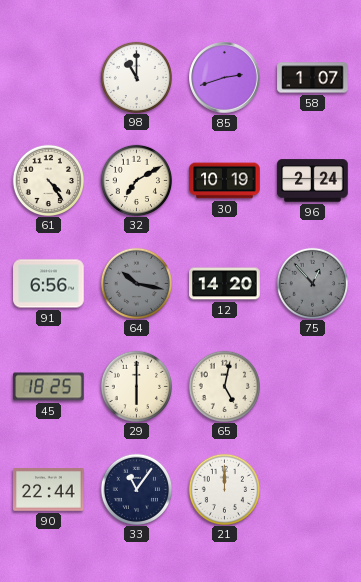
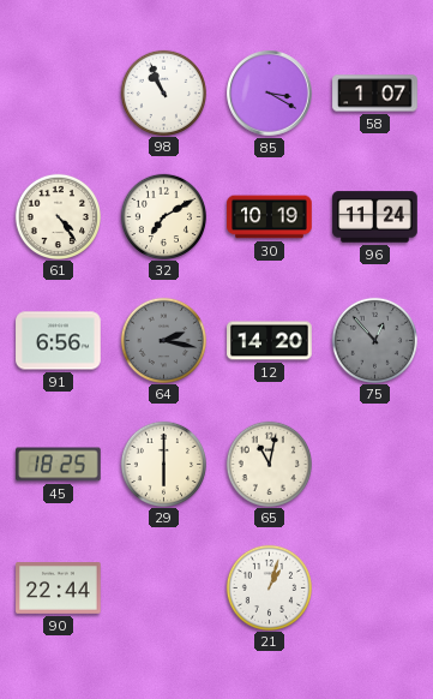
98: 11:00 -> 10:56
85: 2:42 -> 3:20
96: 2:24 -> 11:24
64: 10:17 -> 2:17
65: 5:02 -> 11:02
33: 11:06 -> none
21: 12:00 -> 1:03
